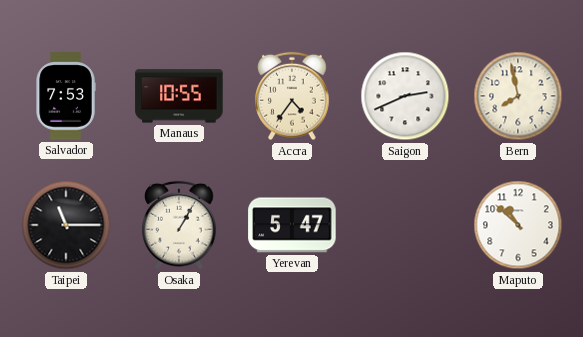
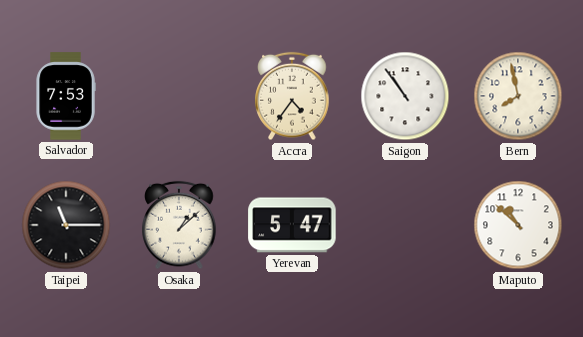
Manaus: 10:55 -> none
Saigon: 2:41 -> 10:54
Osaka: 1:05 -> 1:08
